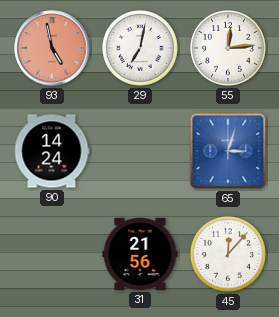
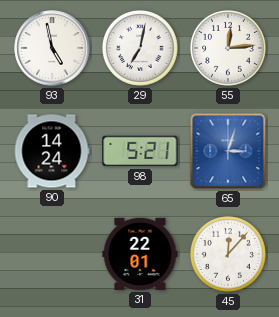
93 dial: salmon -> white
98: none -> 5:21
31: 21:56 -> 22:01
